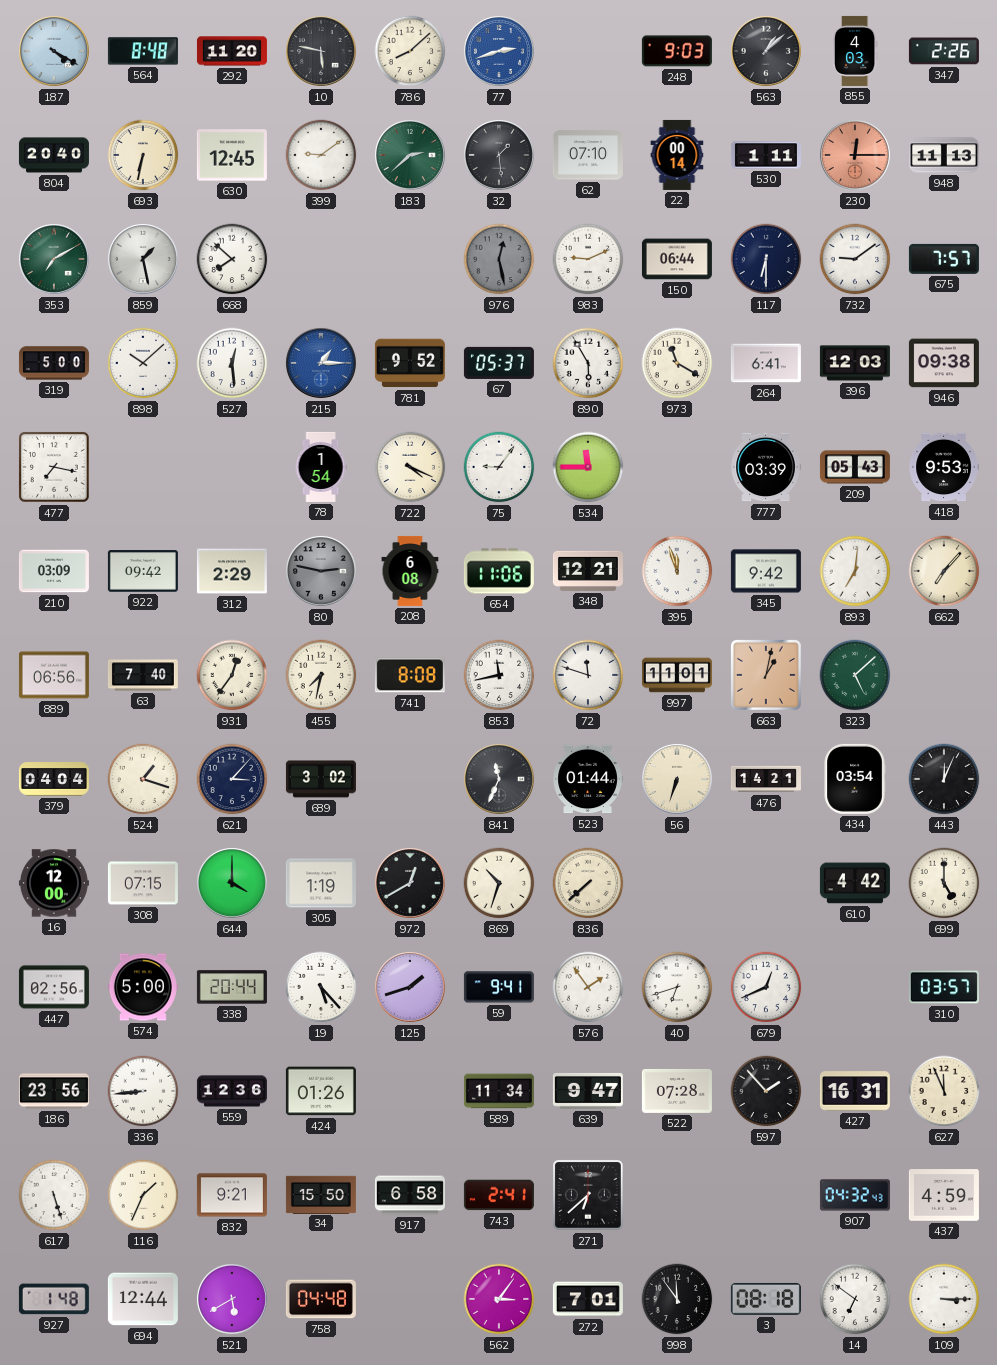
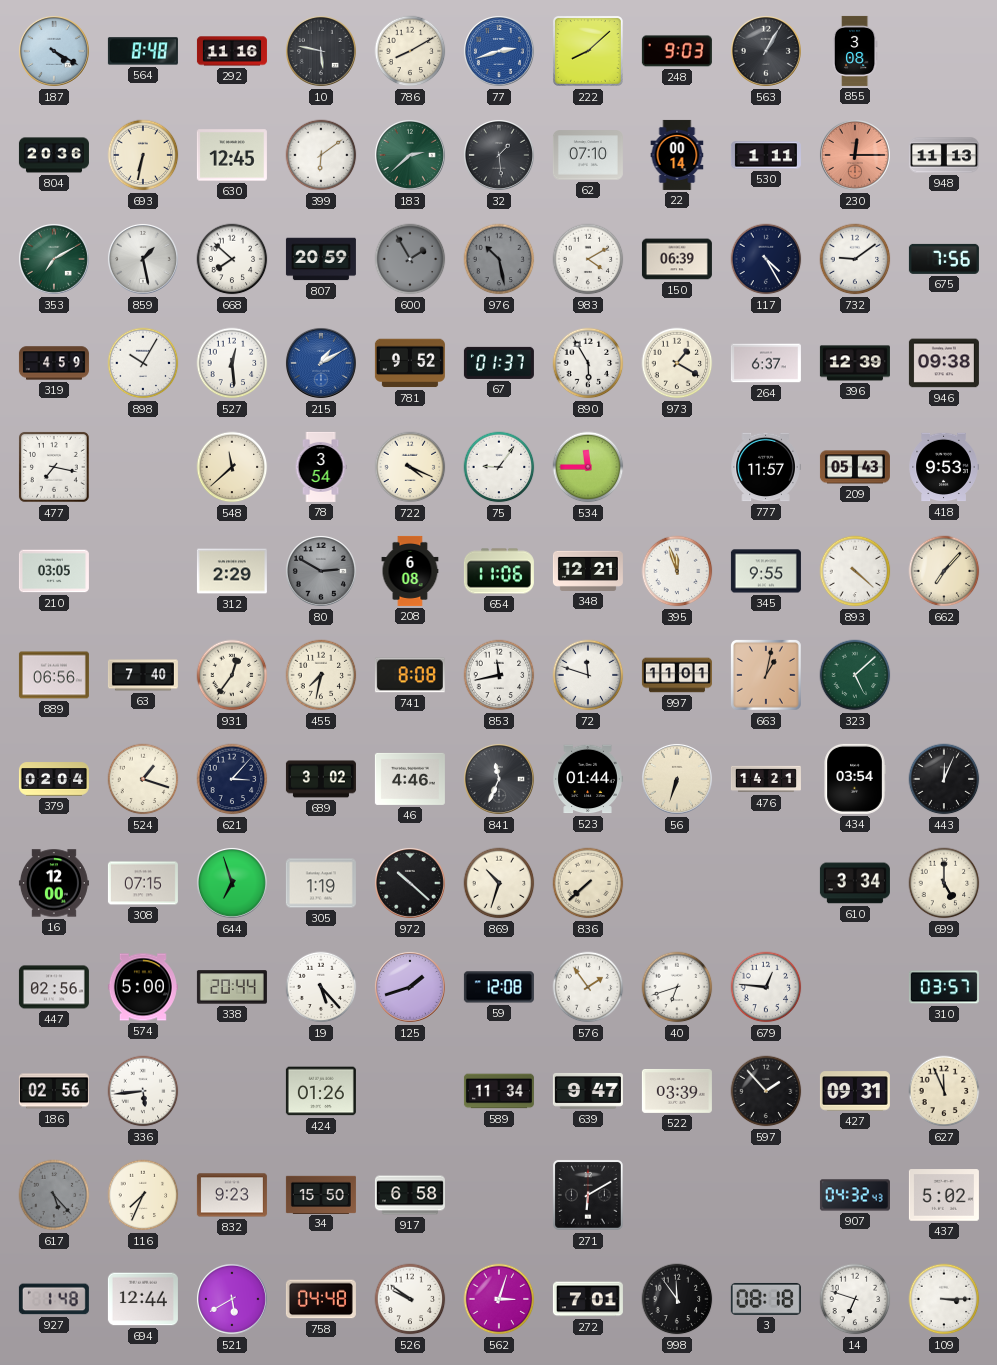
292: 11:20 -> 11:16
786: 8:08 -> 8:10
222: none -> 8:08
563: 1:08 -> 1:05
855: 4:03 -> 3:08
347: 2:26 -> none
804: 20:40 -> 20:36
399: 9:09 -> 6:09
807: none -> 20:59
600: none -> 1:55
976: 12:28 -> 10:28
983: 9:11 -> 4:10
150: 06:44 -> 06:39
117: 6:30 -> 4:25
675: 7:57 -> 7:56
319: 5:00 -> 4:59
898: 10:08 -> 10:05
215: 1:15 -> 1:10
67: 05:37 -> 01:37
973: 11:20 -> 1:20
264: 6:41 -> 6:37
396: 12:03 -> 12:39
548: none -> 11:38
78: 1:54 -> 3:54
777: 03:39 -> 11:57
210: 03:09 -> 03:05
922: 09:42 -> none
80: 2:47 -> 2:50
345: 9:42 -> 9:55
893: 7:01 -> 4:22
379: 04:04 -> 02:04
46: none -> 4:46
644: 4:00 -> 6:57
972: 12:40 -> 10:22
610: 4:42 -> 3:34
59: 9:41 -> 12:08
679: 12:41 -> 12:46
186: 23:56 -> 02:56
336: 8:44 -> 5:44
559: 12:36 -> none
522: 07:28 -> 03:39
427: 16:31 -> 09:31
617: 5:27 -> 5:23
617 dial: white -> grey
116: 1:34 -> 7:34
832: 9:21 -> 9:23
743: 2:41 -> none
271: 6:38 -> 6:10
437: 4:59 -> 5:02
526: none -> 9:51
562: 3:06 -> 3:03
14: 6:51 -> 6:48
